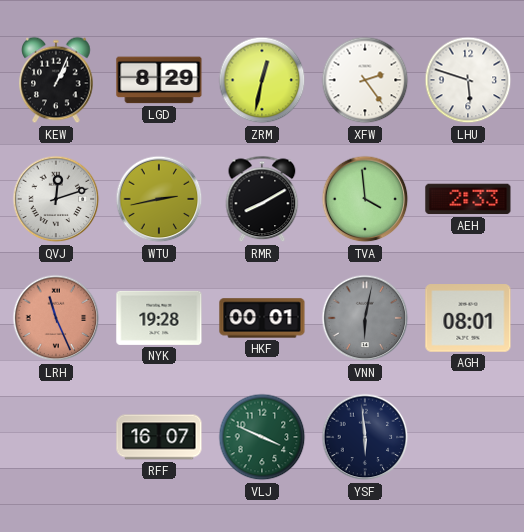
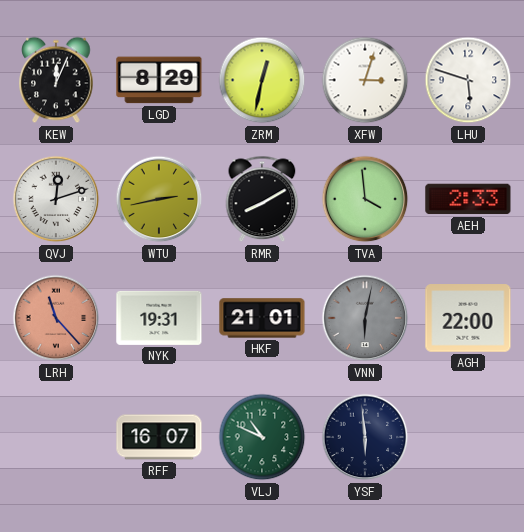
KEW: 1:04 -> 12:04
XFW: 2:24 -> 3:03
LRH: 11:26 -> 11:23
NYK: 19:28 -> 19:31
HKF: 00:01 -> 21:01
AGH: 08:01 -> 22:00
VLJ: 3:49 -> 10:49
